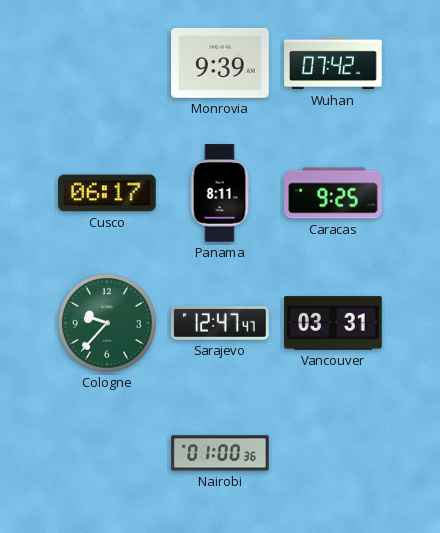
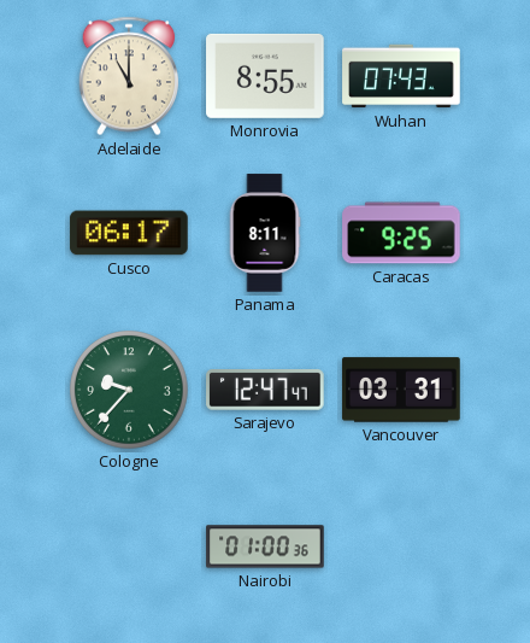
Adelaide: none -> 11:00
Monrovia: 9:39 -> 8:55
Wuhan: 07:42 -> 07:43
